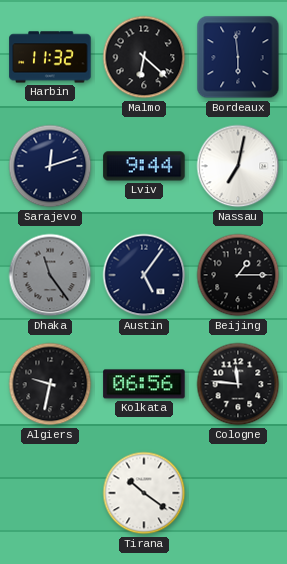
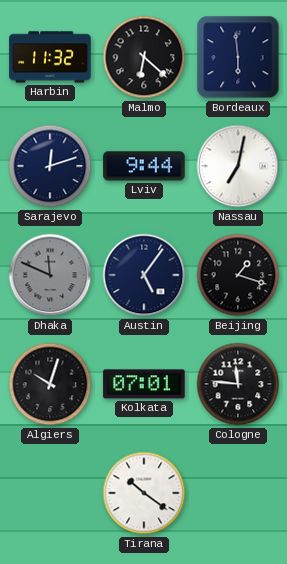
Dhaka: 11:24 -> 11:49
Beijing: 1:15 -> 1:18
Algiers: 9:32 -> 10:03
Kolkata: 06:56 -> 07:01
